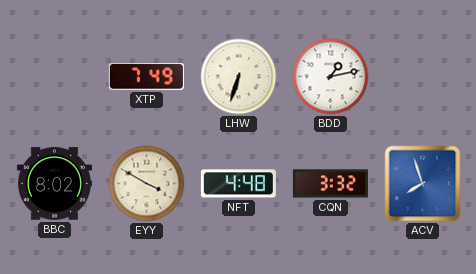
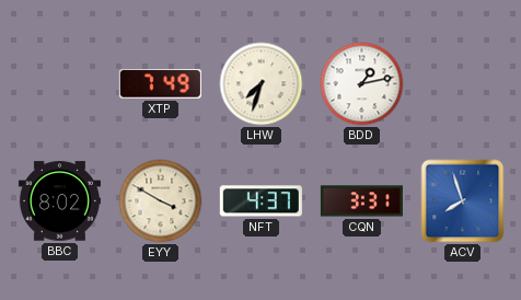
LHW: 6:33 -> 7:33
NFT: 4:48 -> 4:37
CQN: 3:32 -> 3:31
